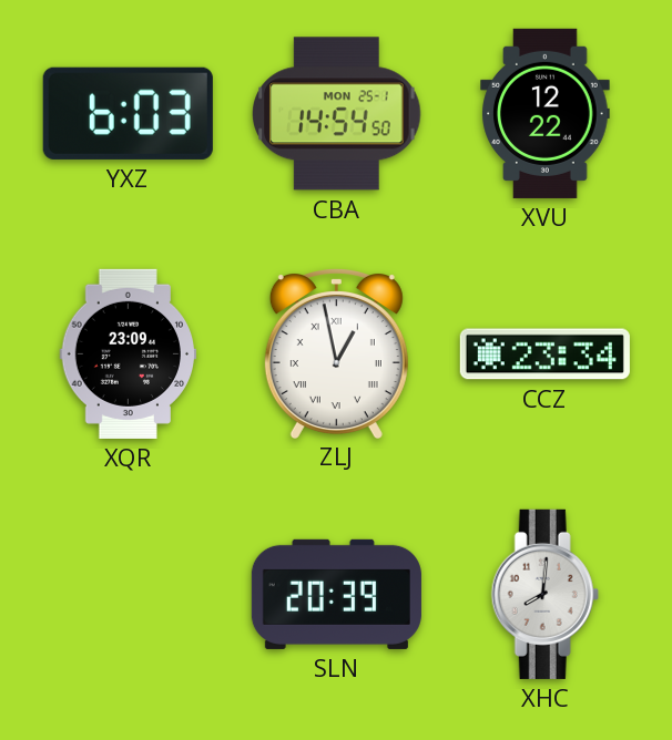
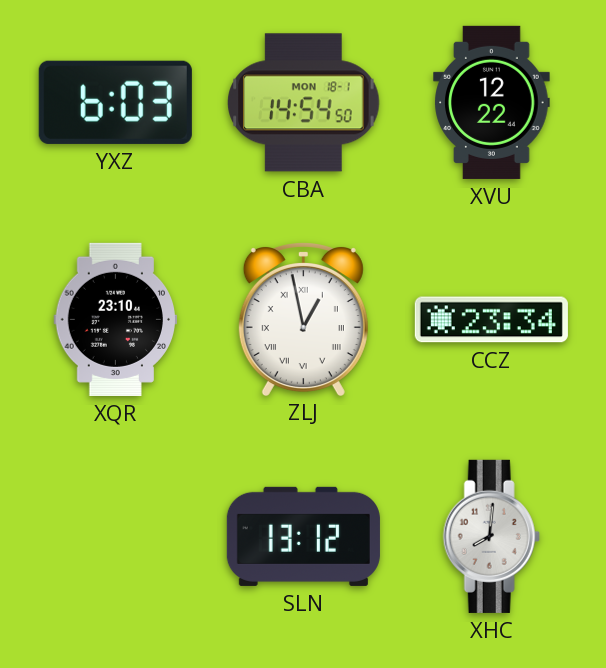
CBA date: MON 25-1 -> MON 18-1
XQR: 23:09 -> 23:10
SLN: 20:39 -> 13:12
